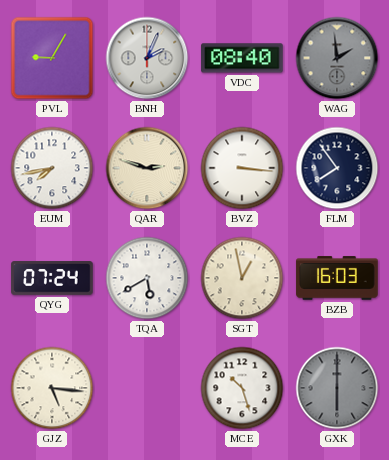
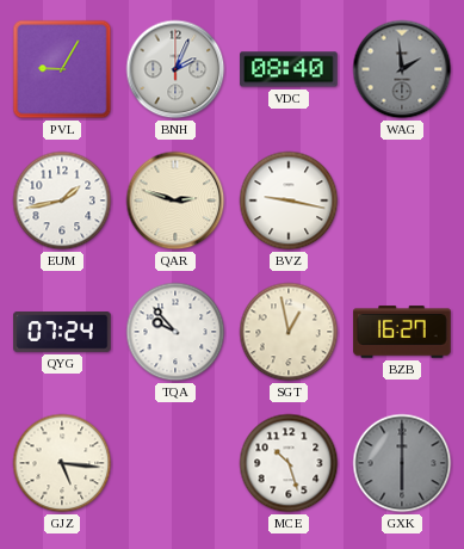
EUM: 7:43 -> 1:43
BVZ: 3:16 -> 9:17
FLM: 7:54 -> none
TQA: 5:40 -> 9:53
BZB: 16:03 -> 16:27
